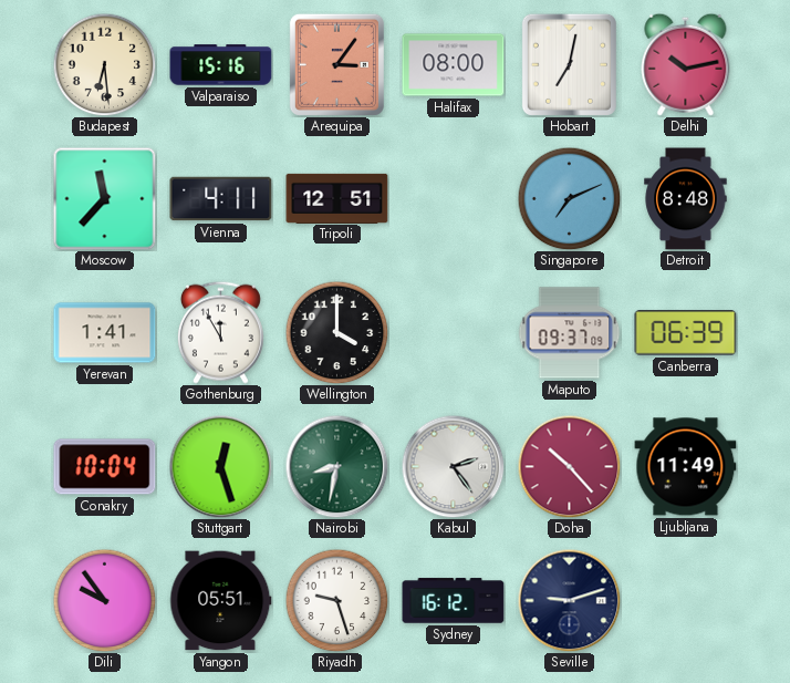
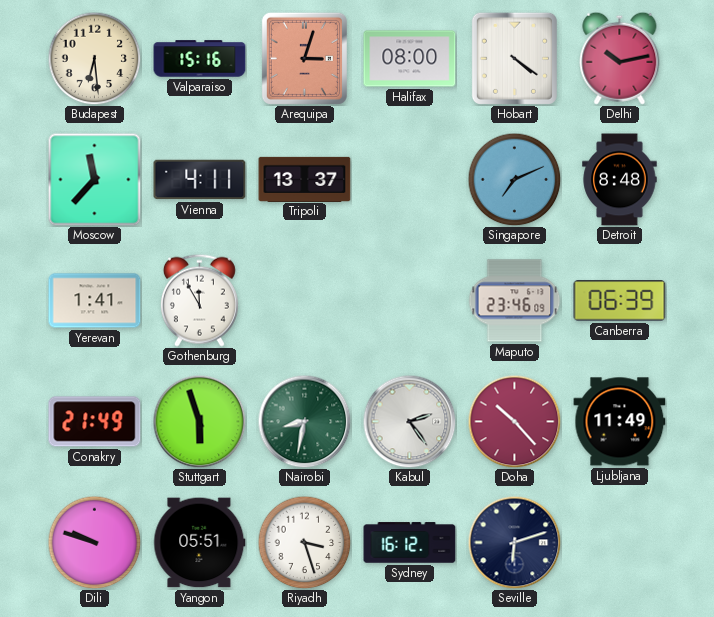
Arequipa: 3:06 -> 3:03
Hobart: 7:02 -> 4:21
Tripoli: 12:51 -> 13:37
Wellington: 4:00 -> none
Maputo: 09:37 -> 23:46
Conakry: 10:04 -> 21:49
Stuttgart: 12:27 -> 5:57
Dili: 9:54 -> 9:48
Riyadh: 9:27 -> 3:27
Seville: 9:12 -> 6:12
